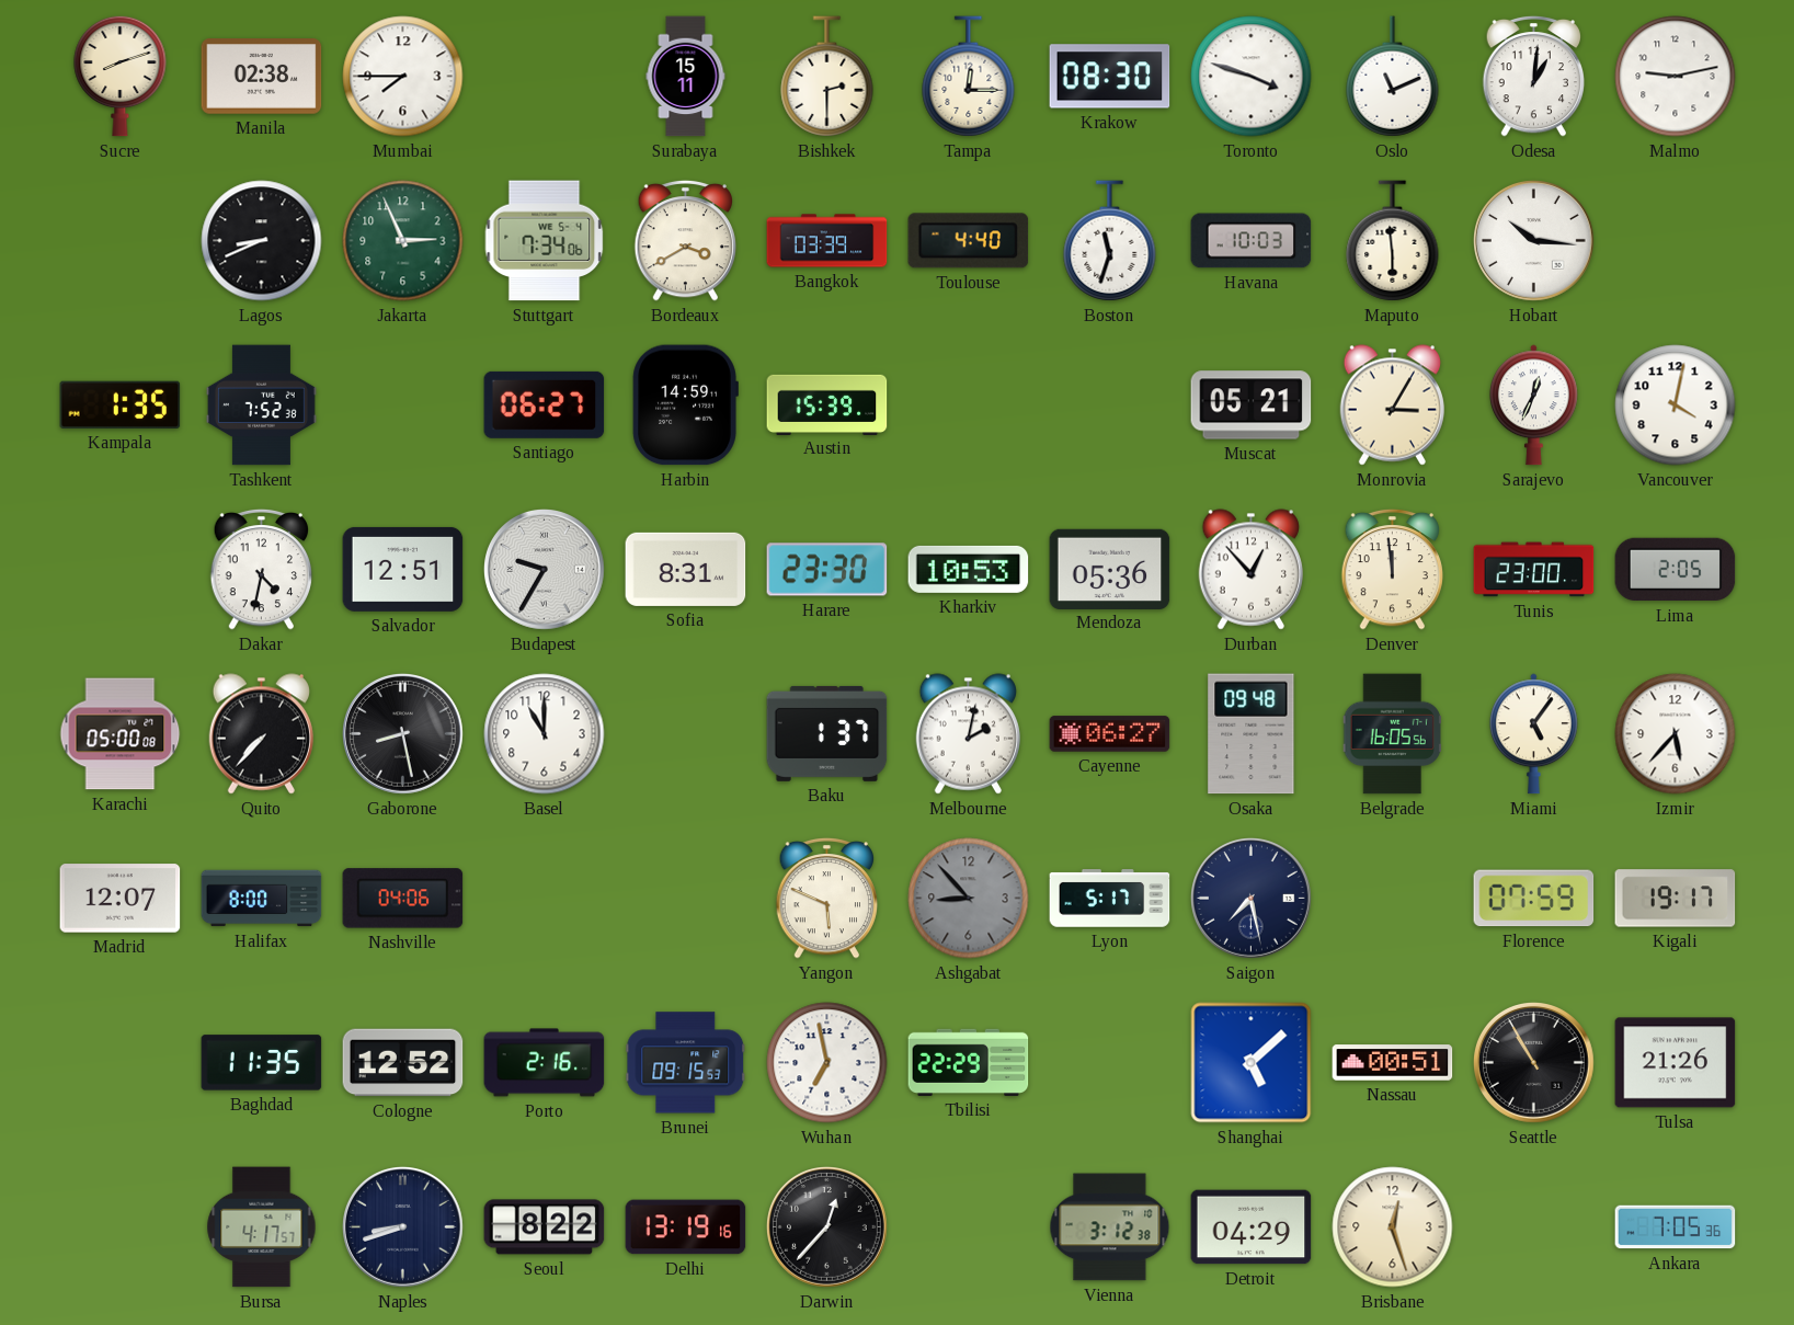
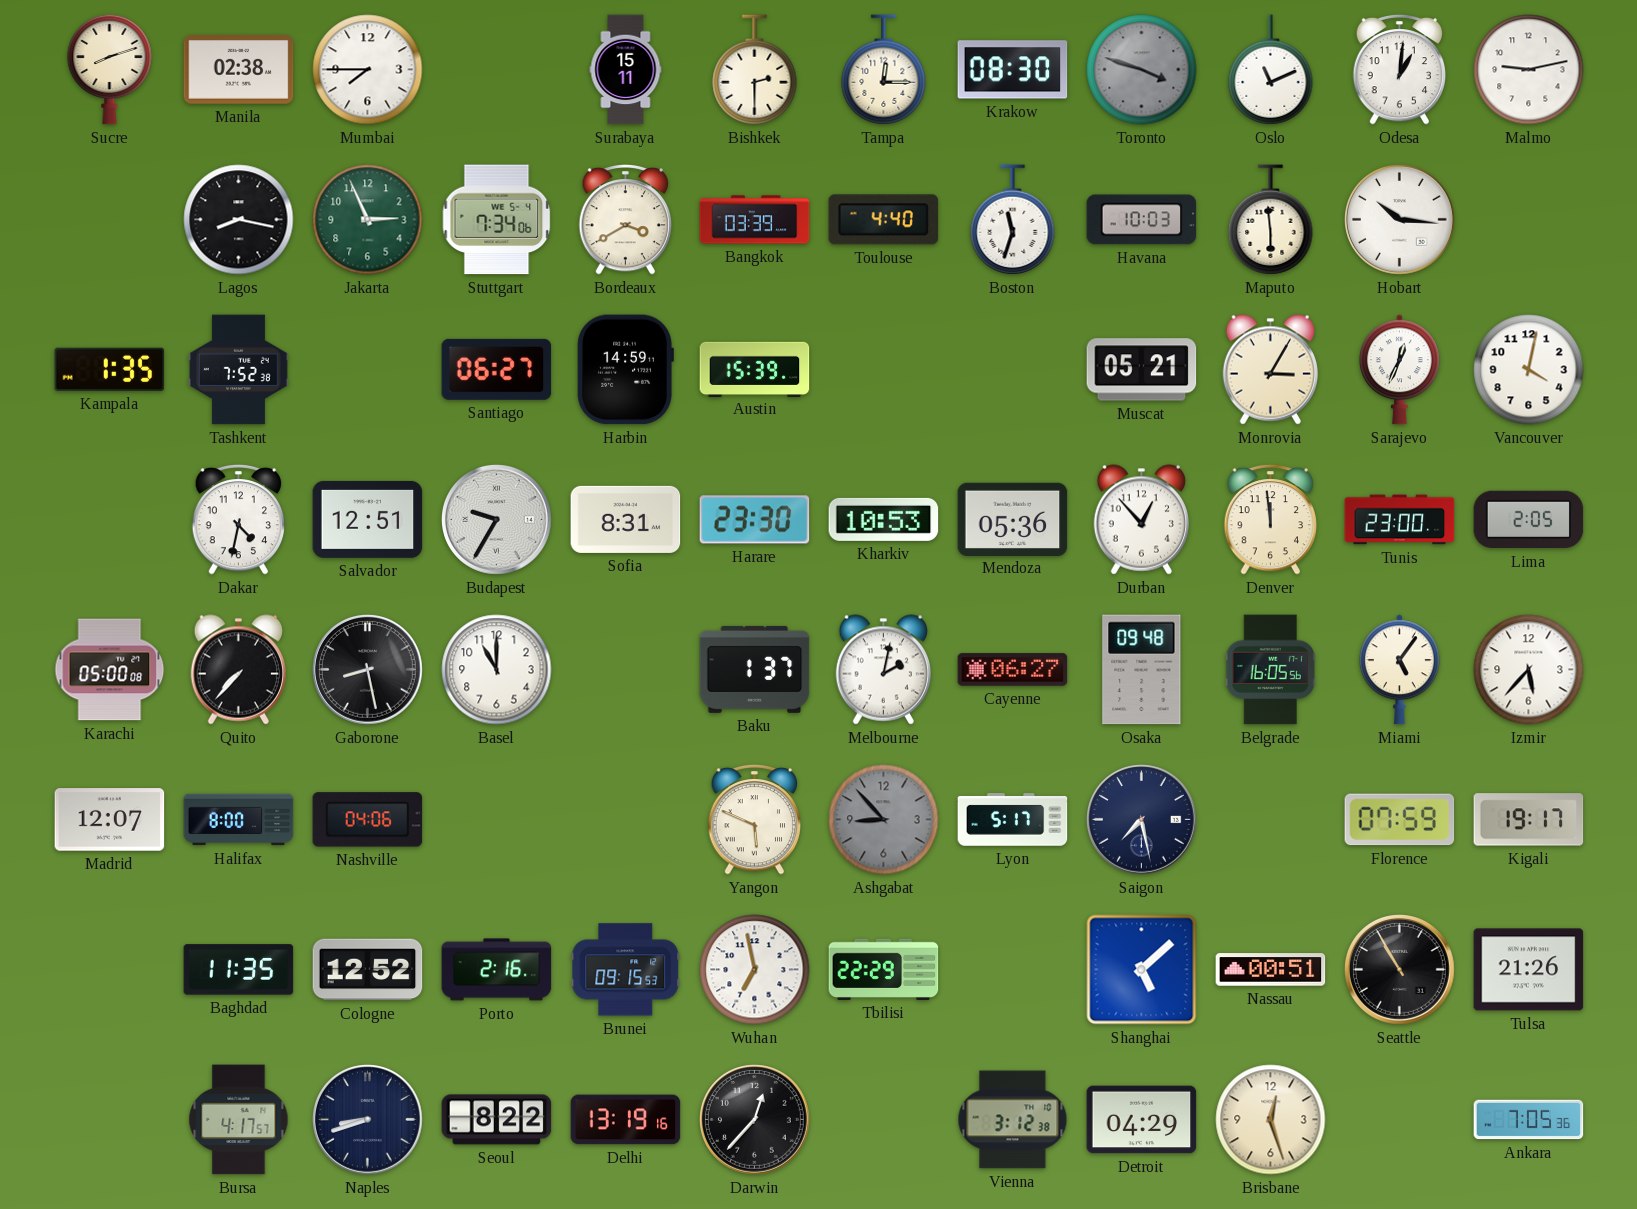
Toronto dial: white -> grey
Lagos: 8:41 -> 8:17
